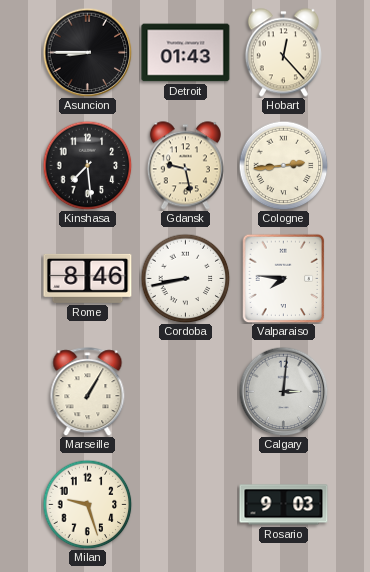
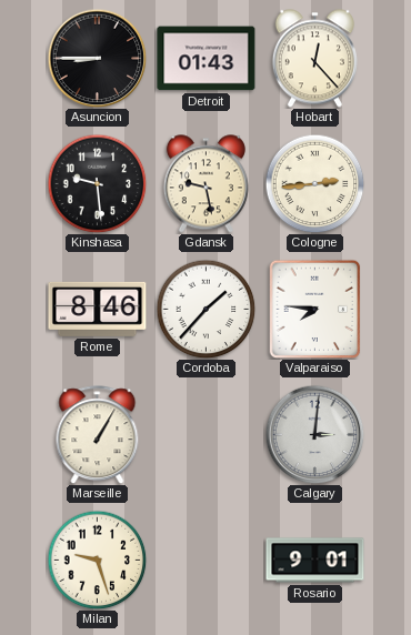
Kinshasa: 7:29 -> 9:29
Cordoba: 8:43 -> 1:37
Rosario: 9:03 -> 9:01
